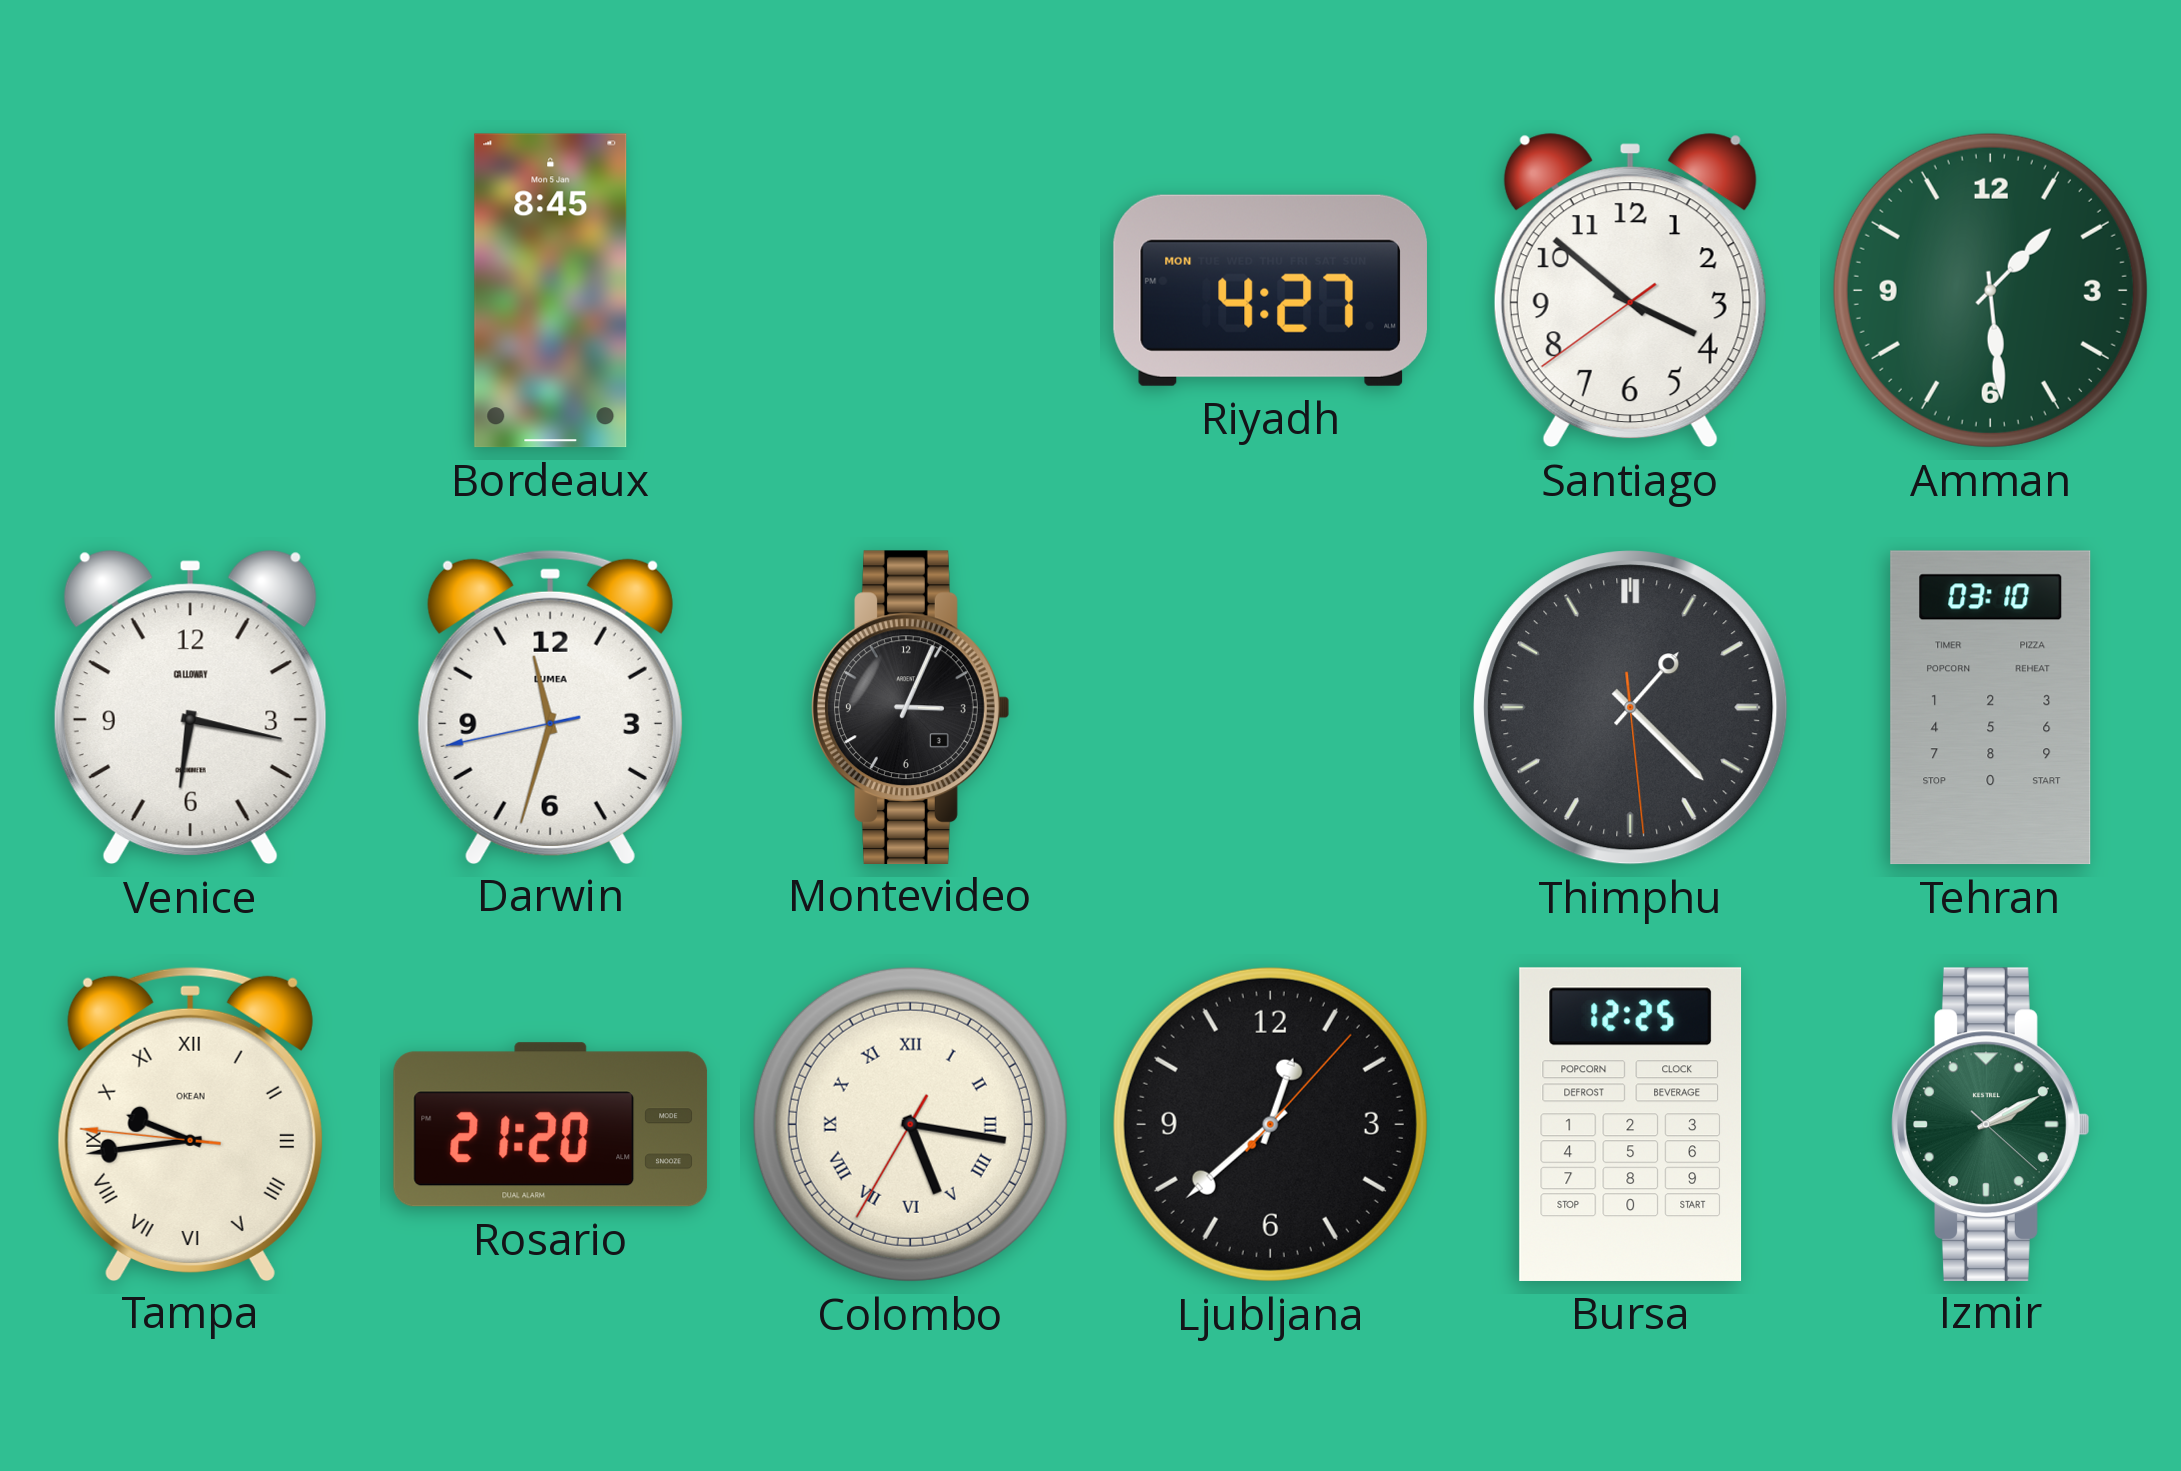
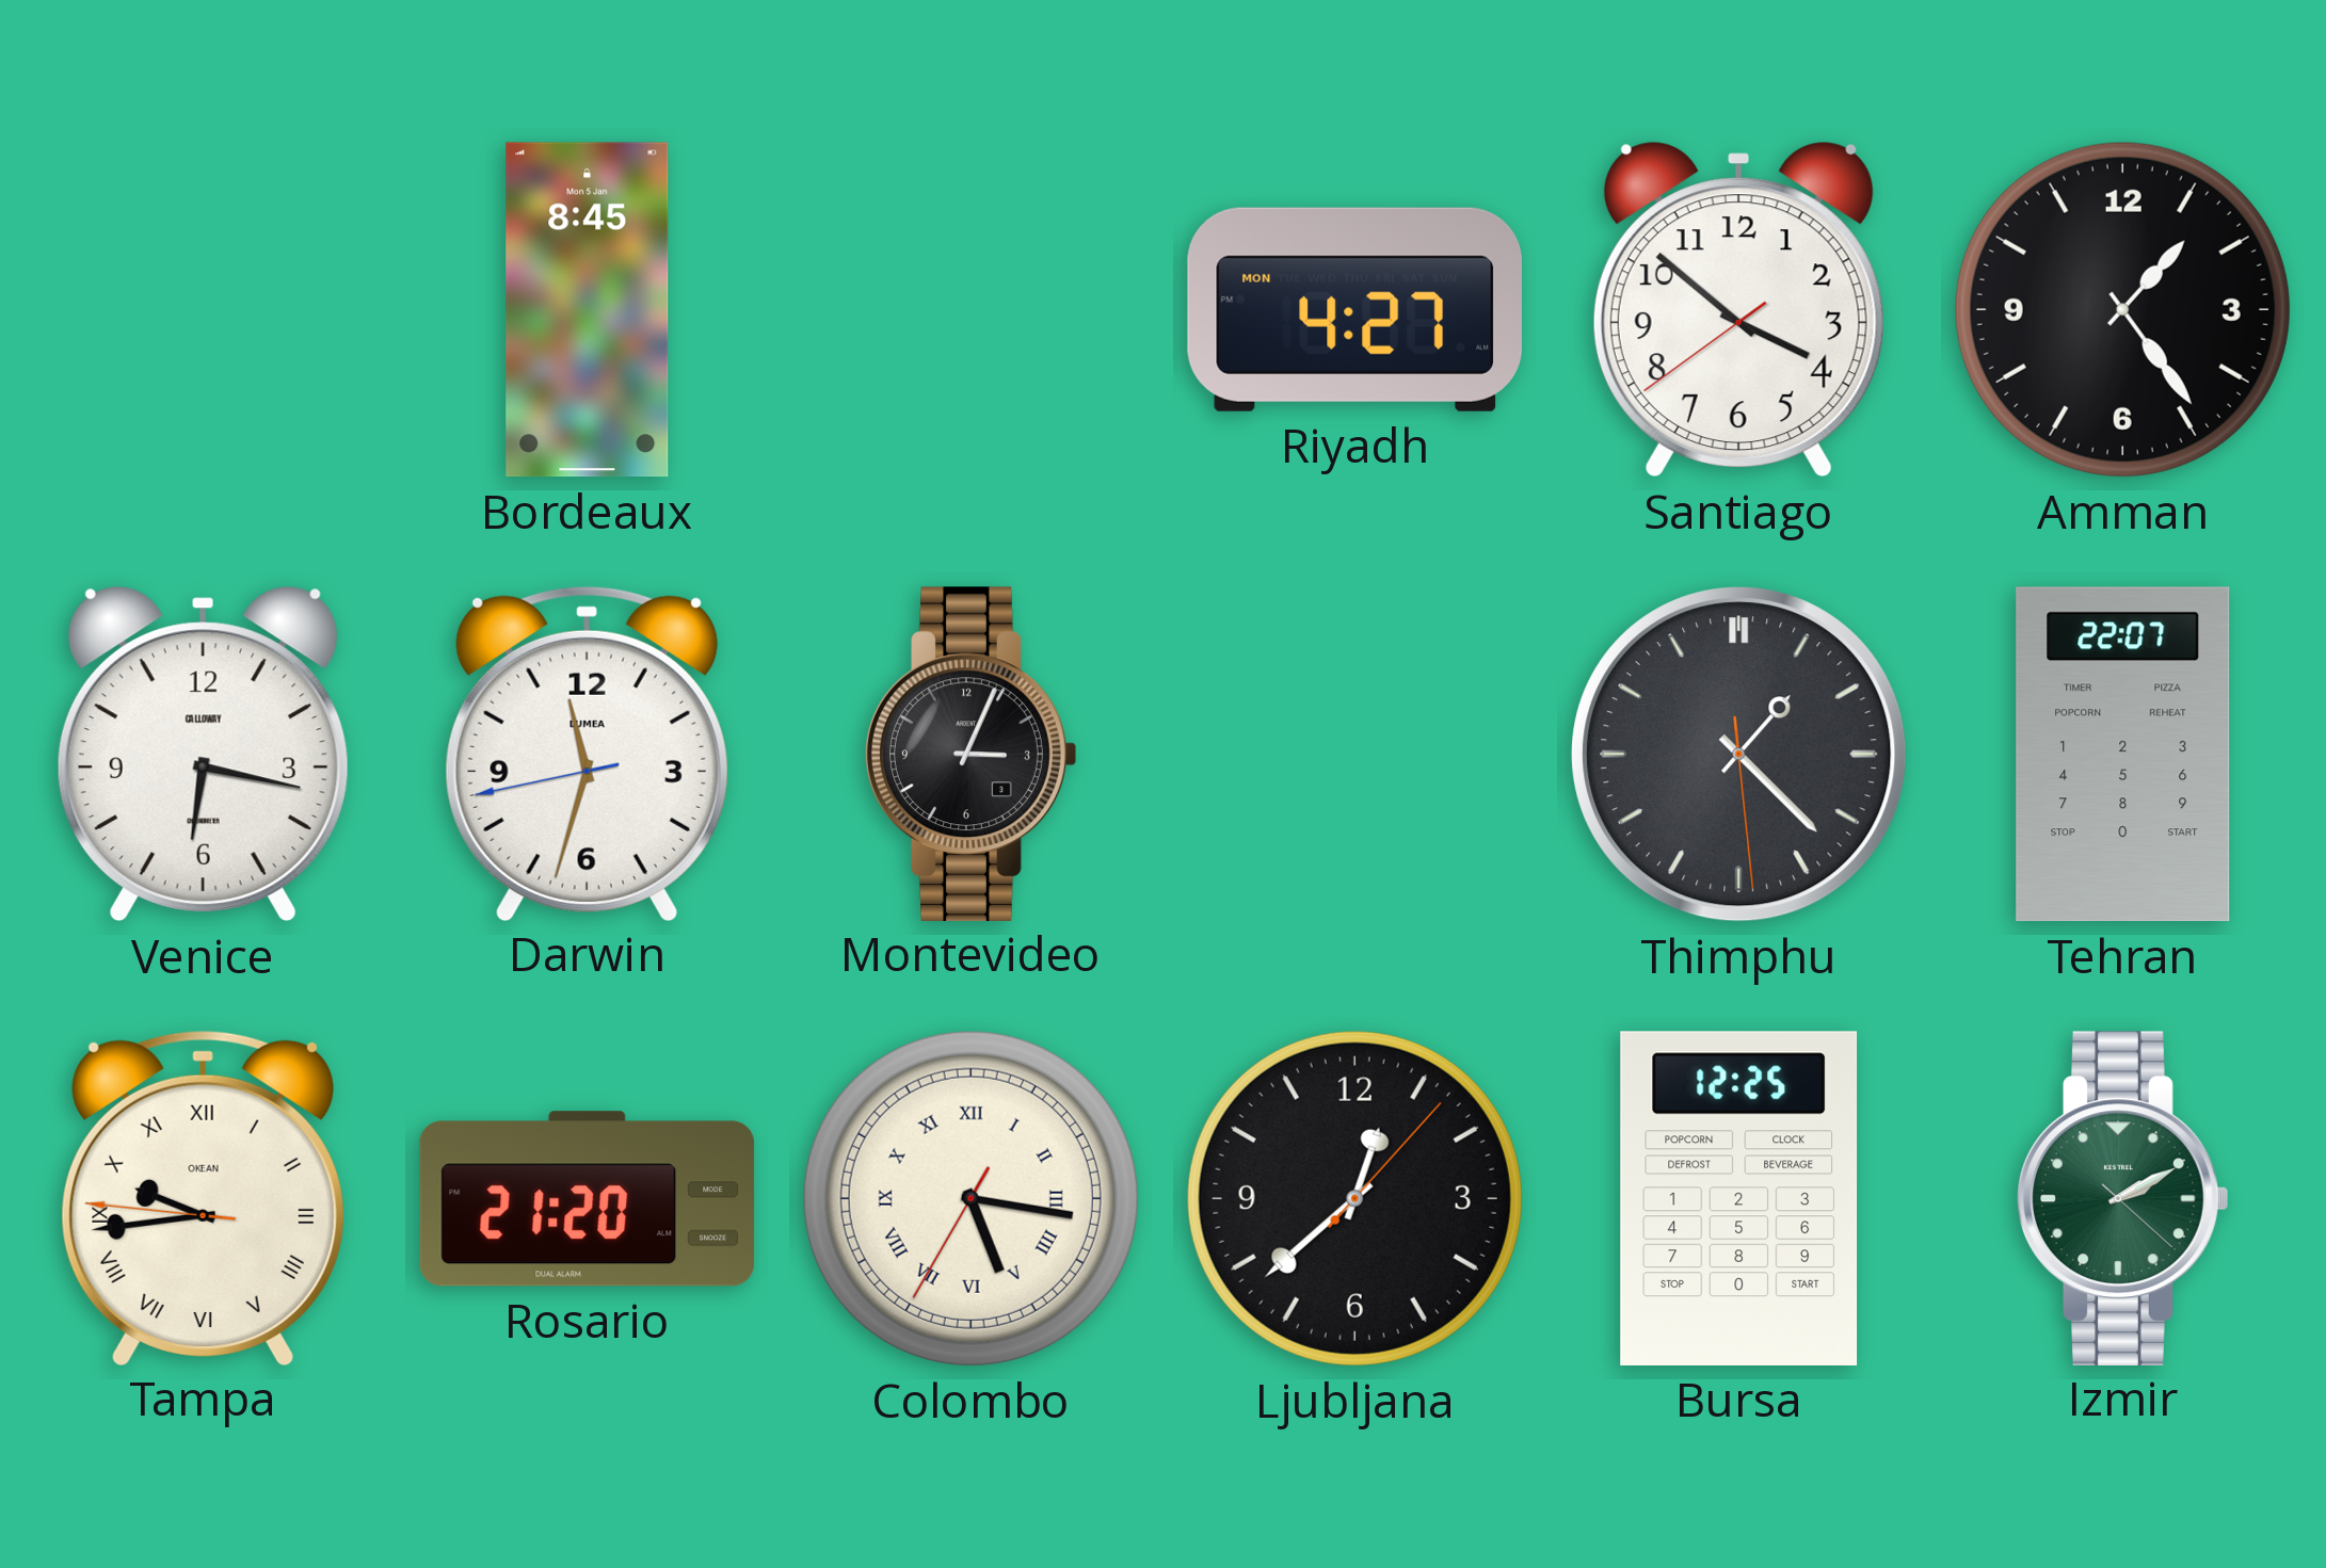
Amman: 1:29 -> 1:24
Amman dial: green -> black
Tehran: 03:10 -> 22:07
